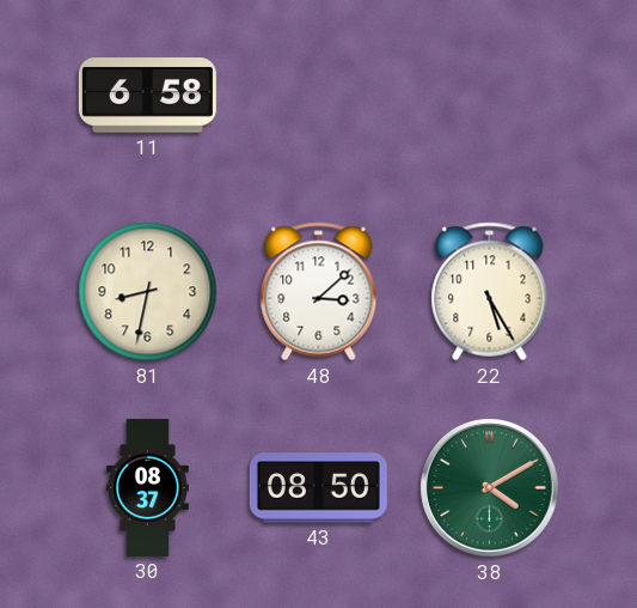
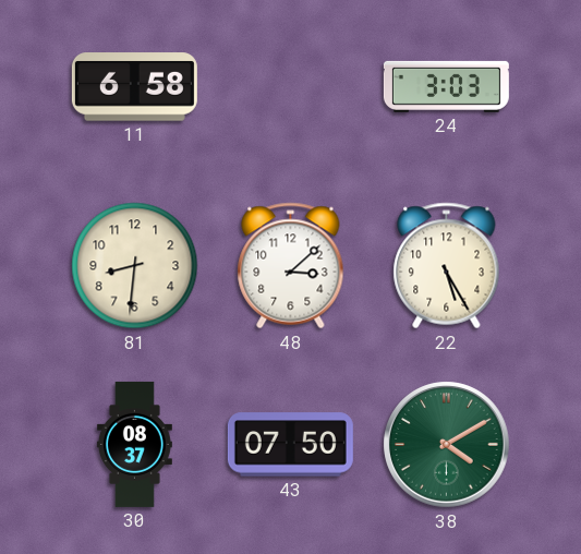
24: none -> 3:03
81: 8:32 -> 8:31
43: 08:50 -> 07:50
